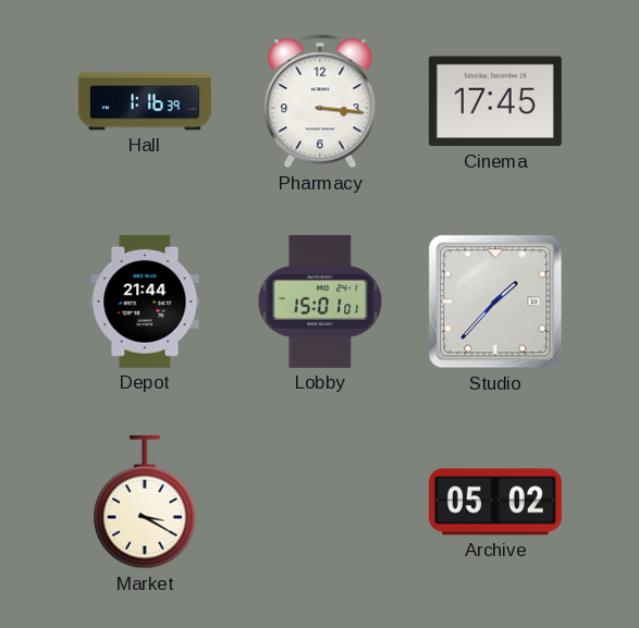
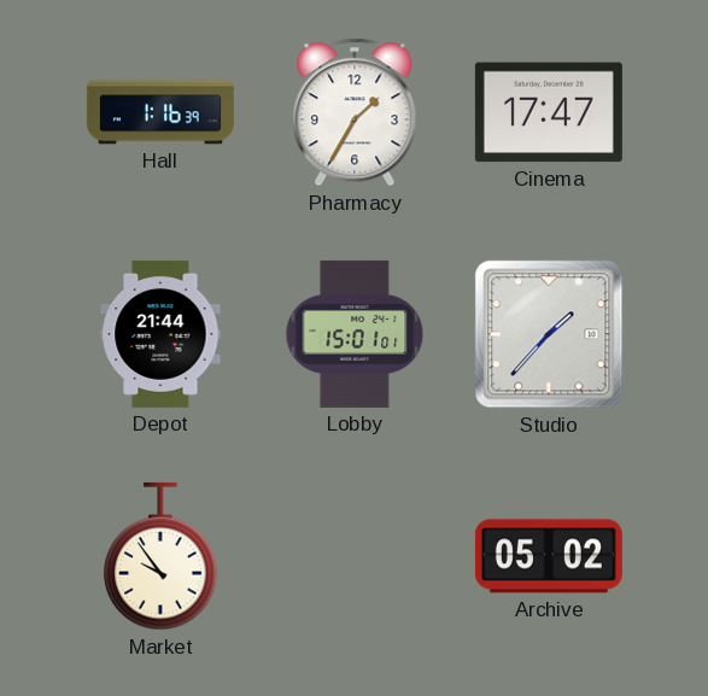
Pharmacy: 3:16 -> 1:35
Cinema: 17:45 -> 17:47
Market: 3:20 -> 9:54
